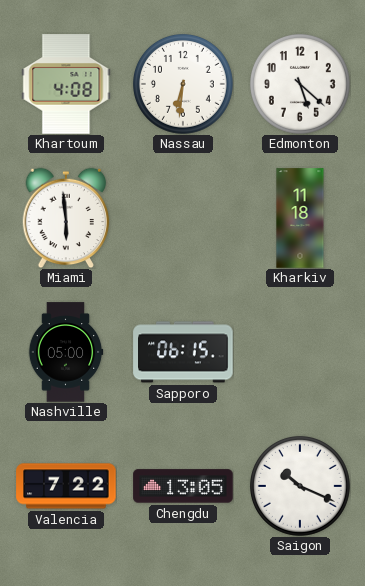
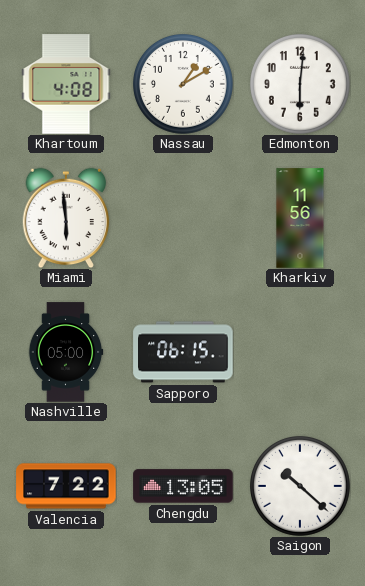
Nassau: 6:31 -> 1:10
Edmonton: 5:22 -> 6:01
Kharkiv: 11:18 -> 11:56
Saigon: 10:19 -> 10:22
